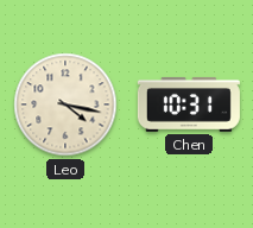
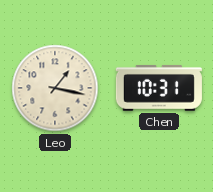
Leo: 4:17 -> 1:17
